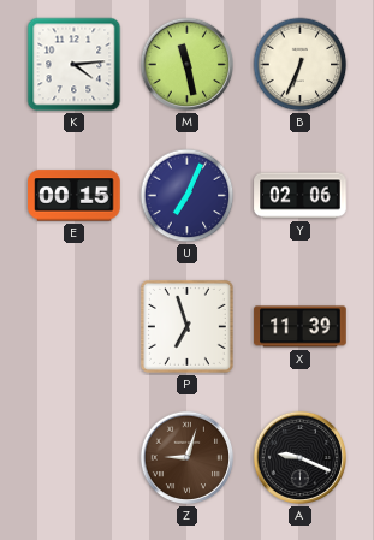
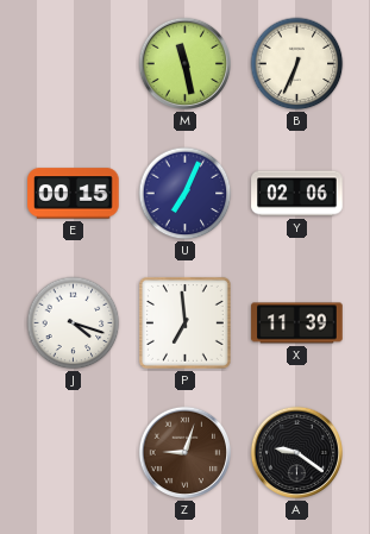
K: 4:14 -> none
J: none -> 4:18
P: 6:57 -> 6:59
A: 9:19 -> 9:21
